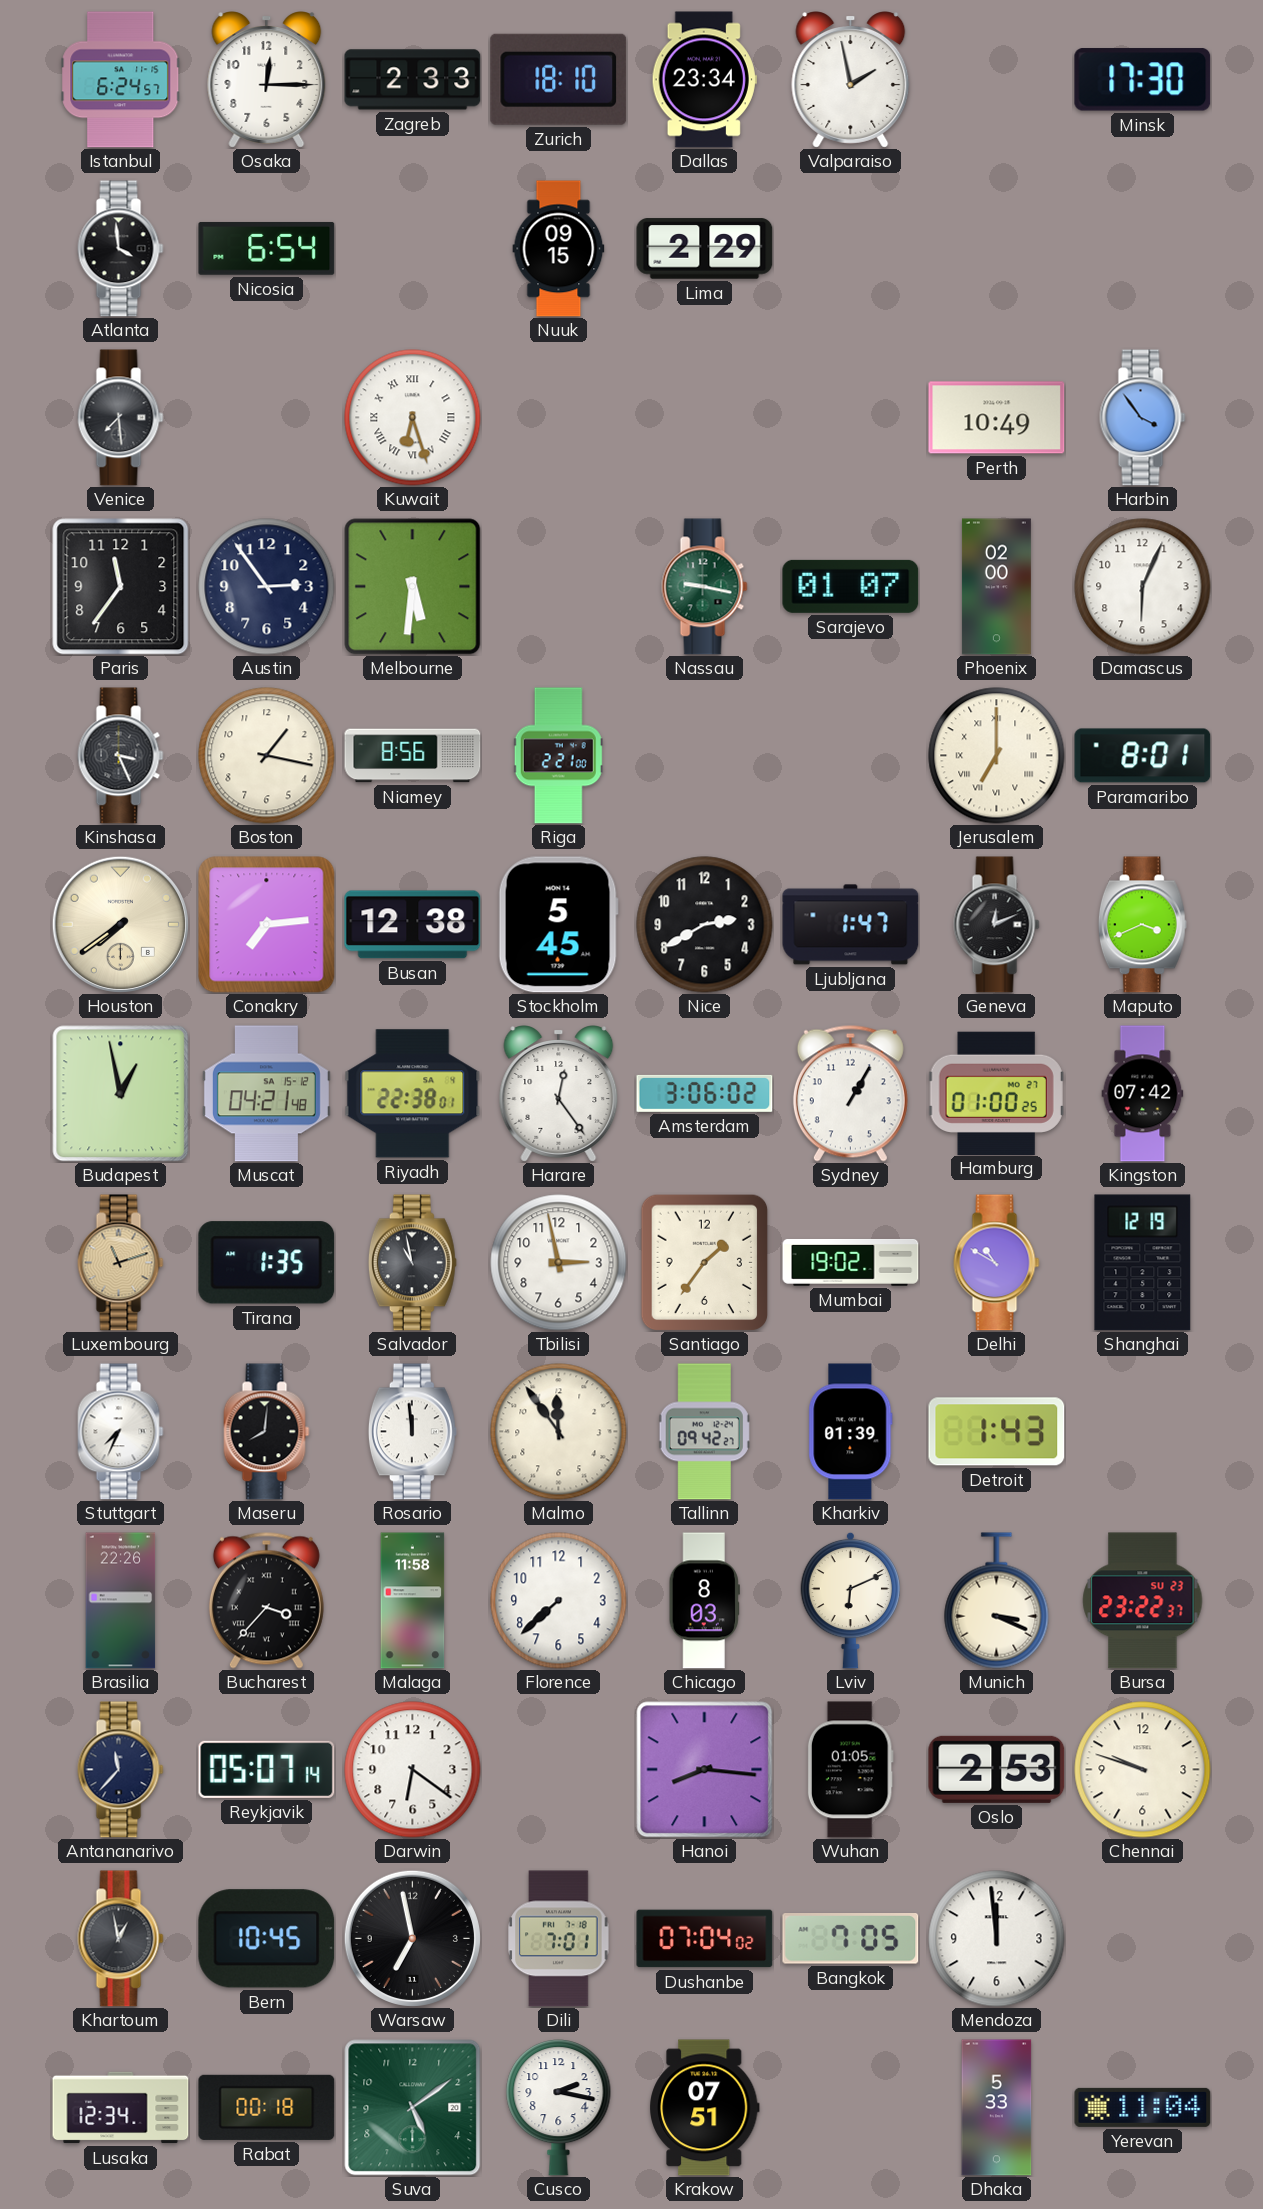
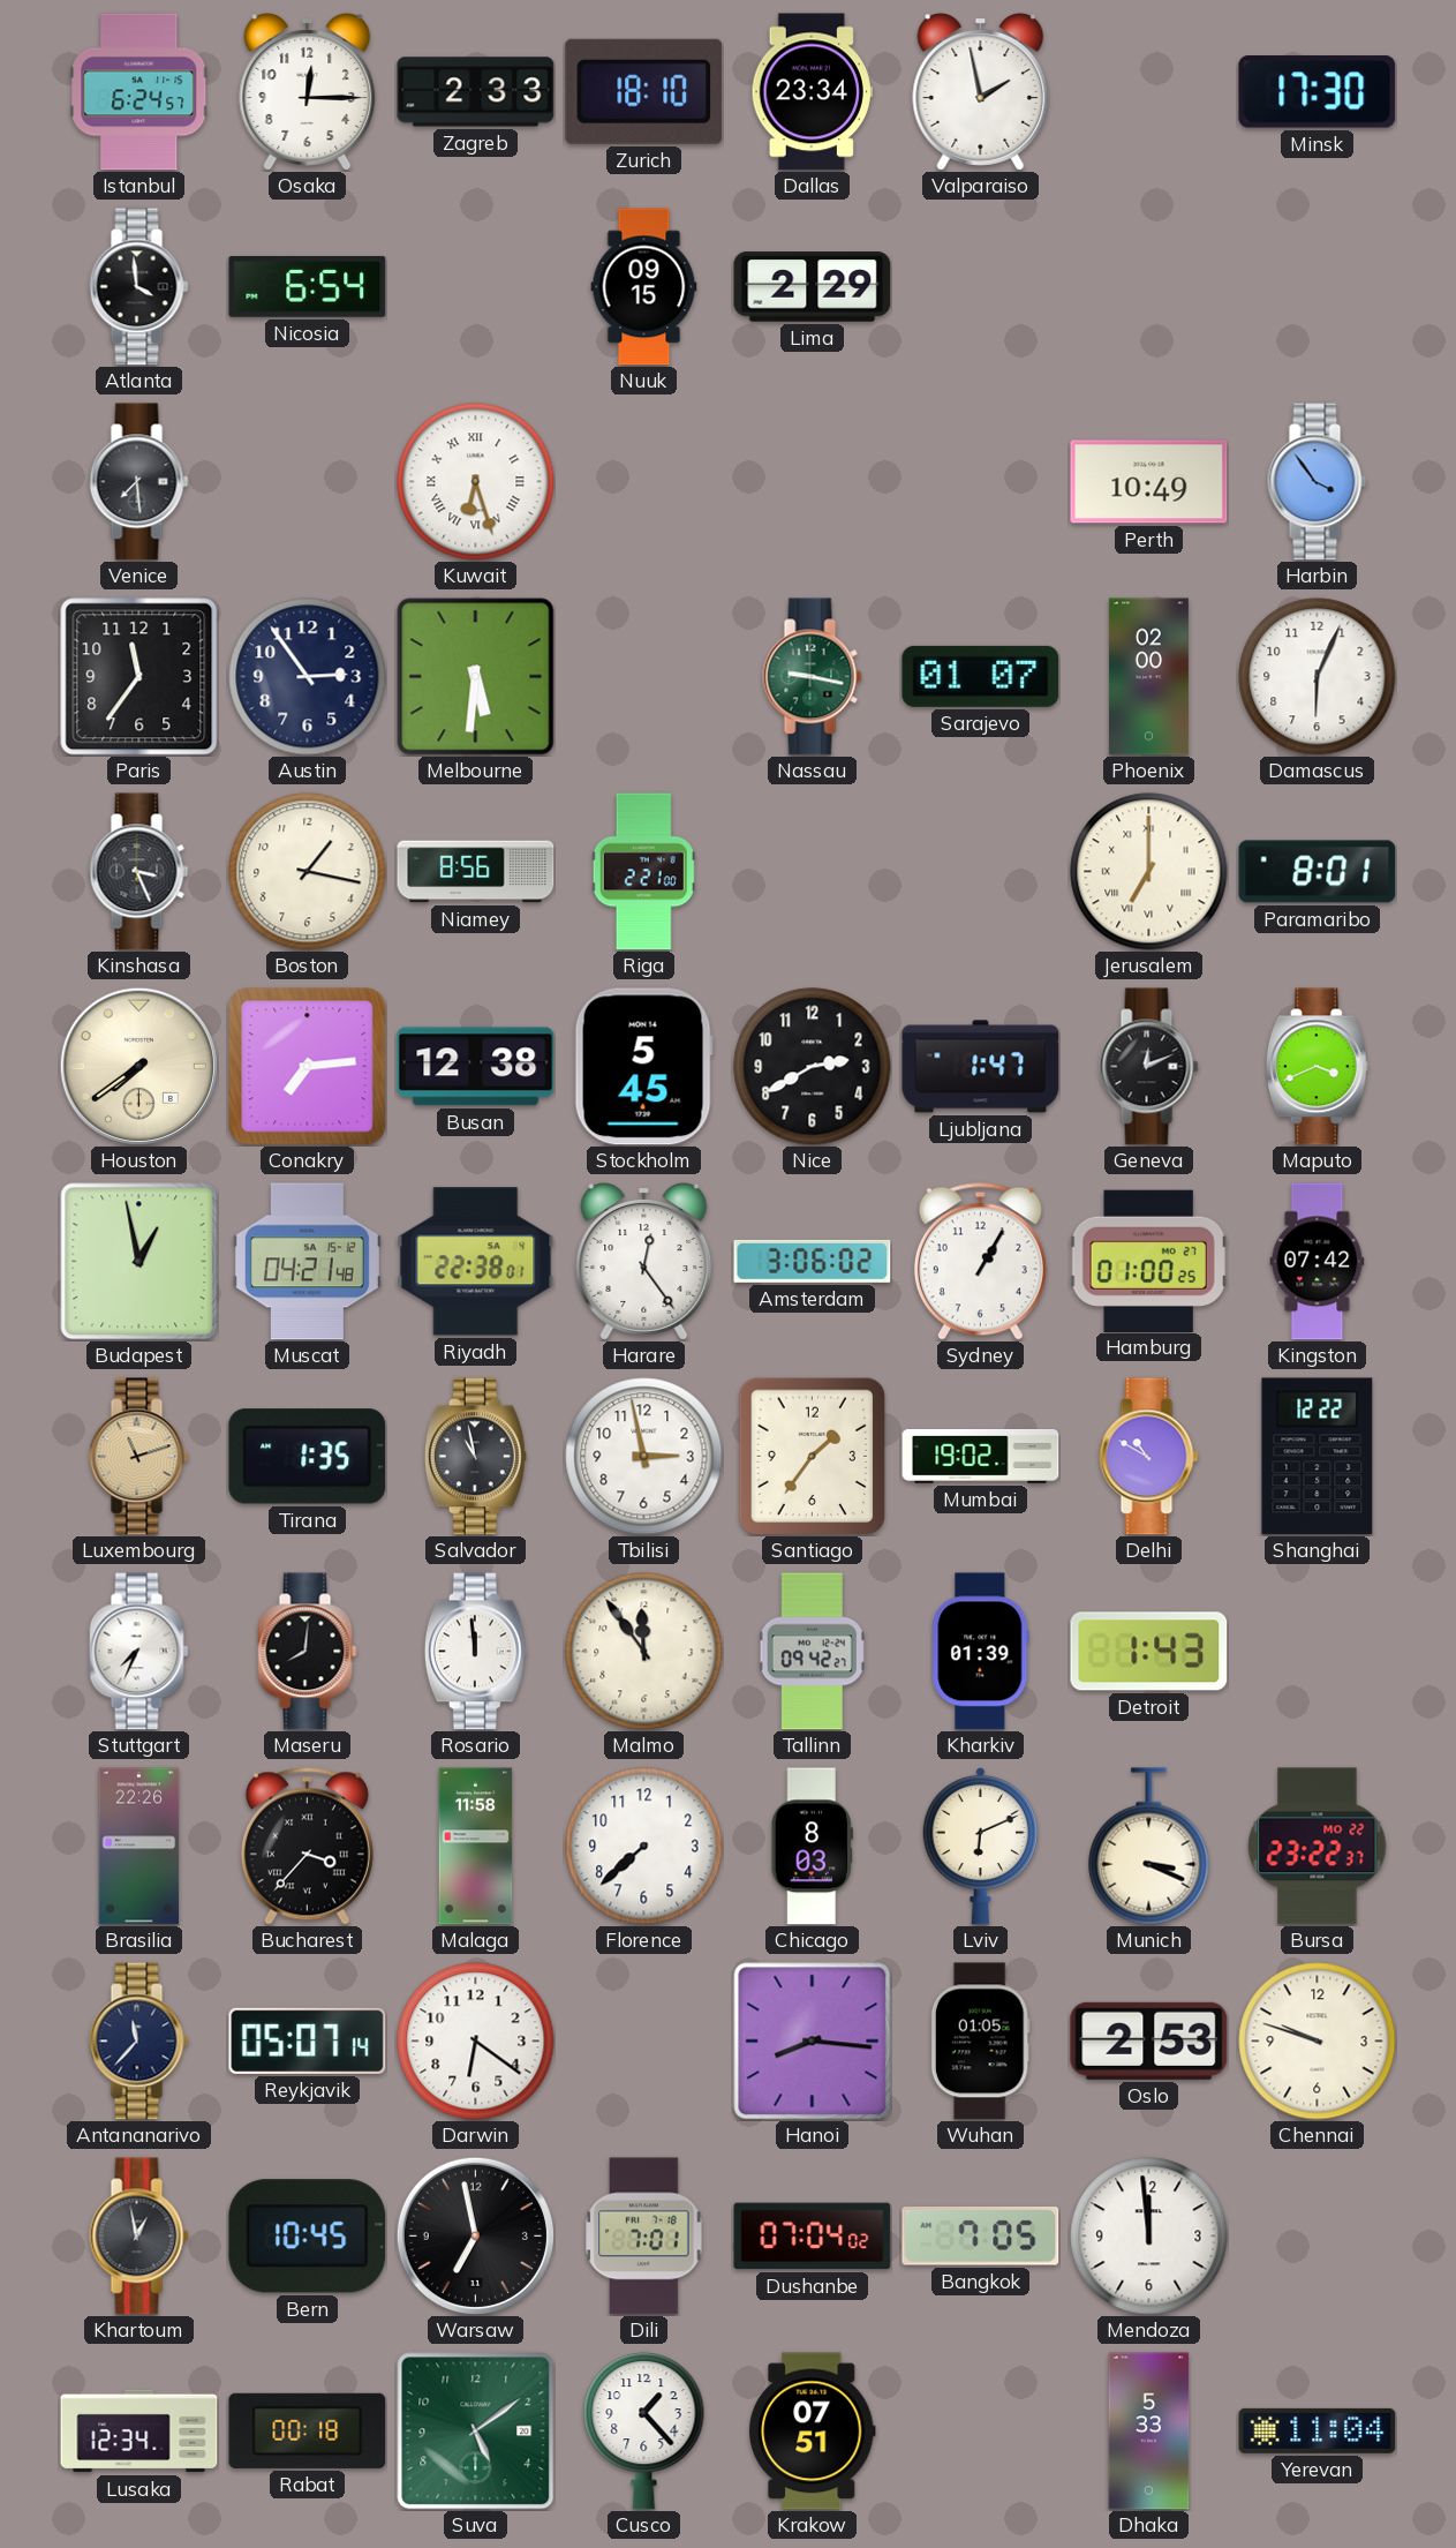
Shanghai: 12:19 -> 12:22
Bursa date: SU 23 -> MO 22
Cusco: 2:17 -> 1:23
